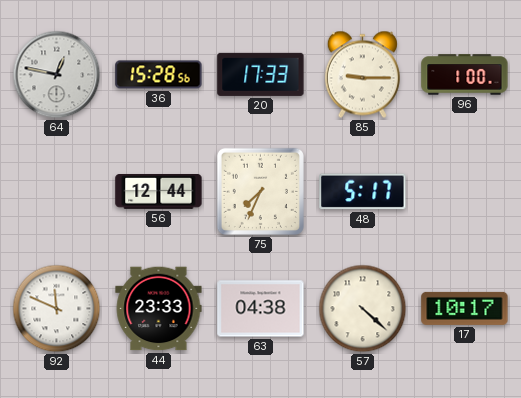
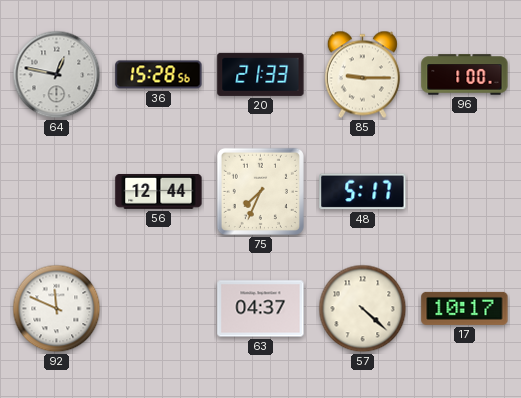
20: 17:33 -> 21:33
44: 23:33 -> none
63: 04:38 -> 04:37
